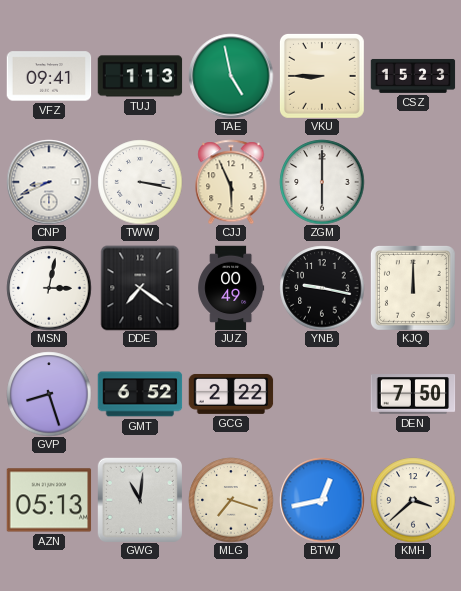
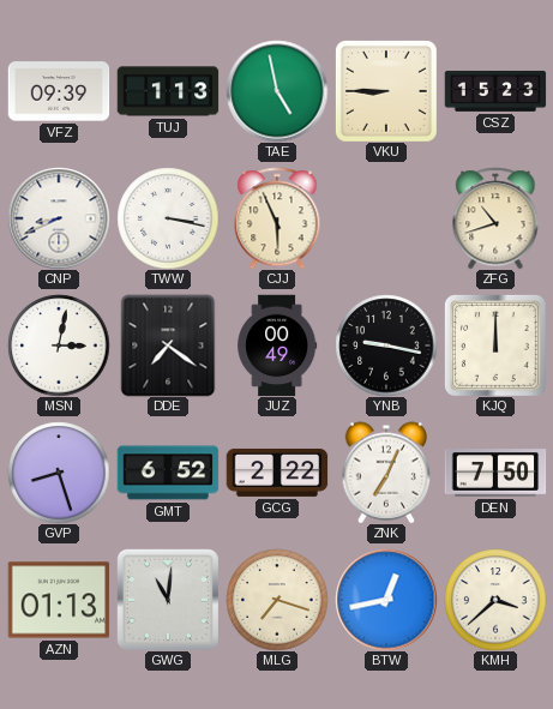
VFZ: 09:41 -> 09:39
ZGM: 6:00 -> none
ZFG: none -> 10:42
ZNK: none -> 7:04
AZN: 05:13 -> 01:13
